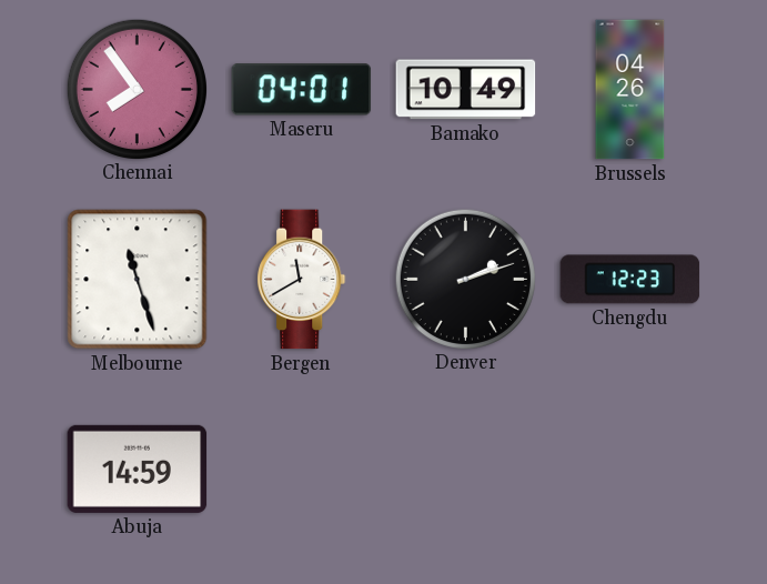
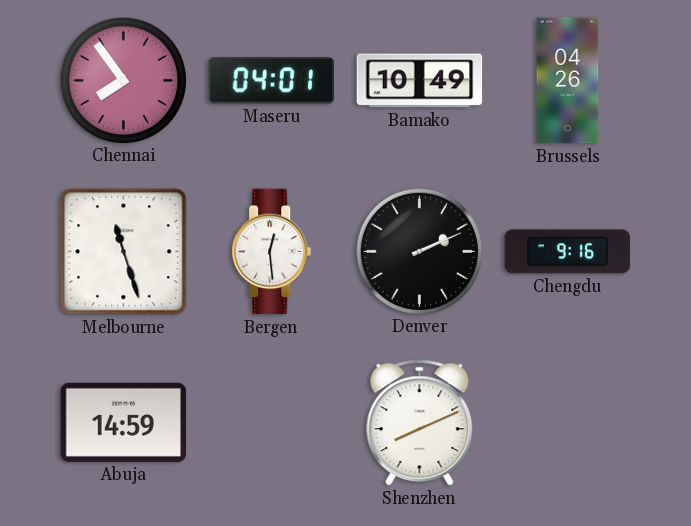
Bergen: 11:40 -> 12:29
Denver: 2:12 -> 2:11
Chengdu: 12:23 -> 9:16
Shenzhen: none -> 8:11
